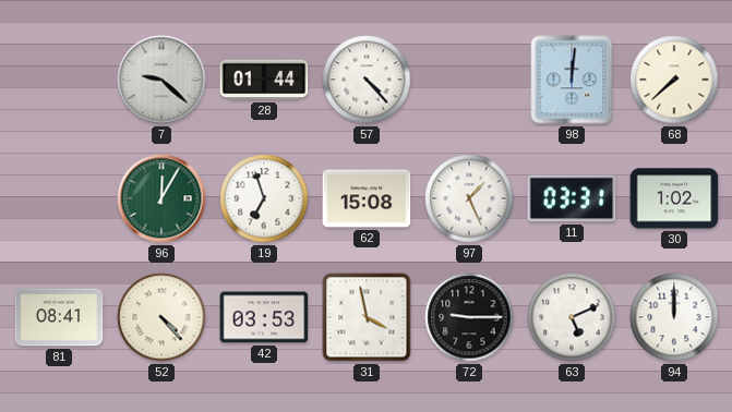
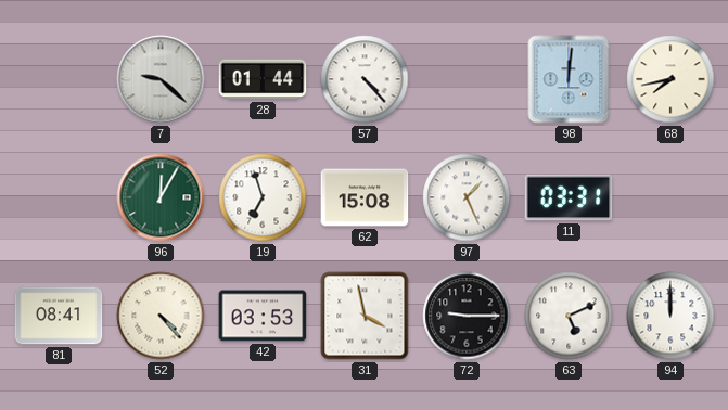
68: 7:38 -> 7:43
30: 1:02 -> none
